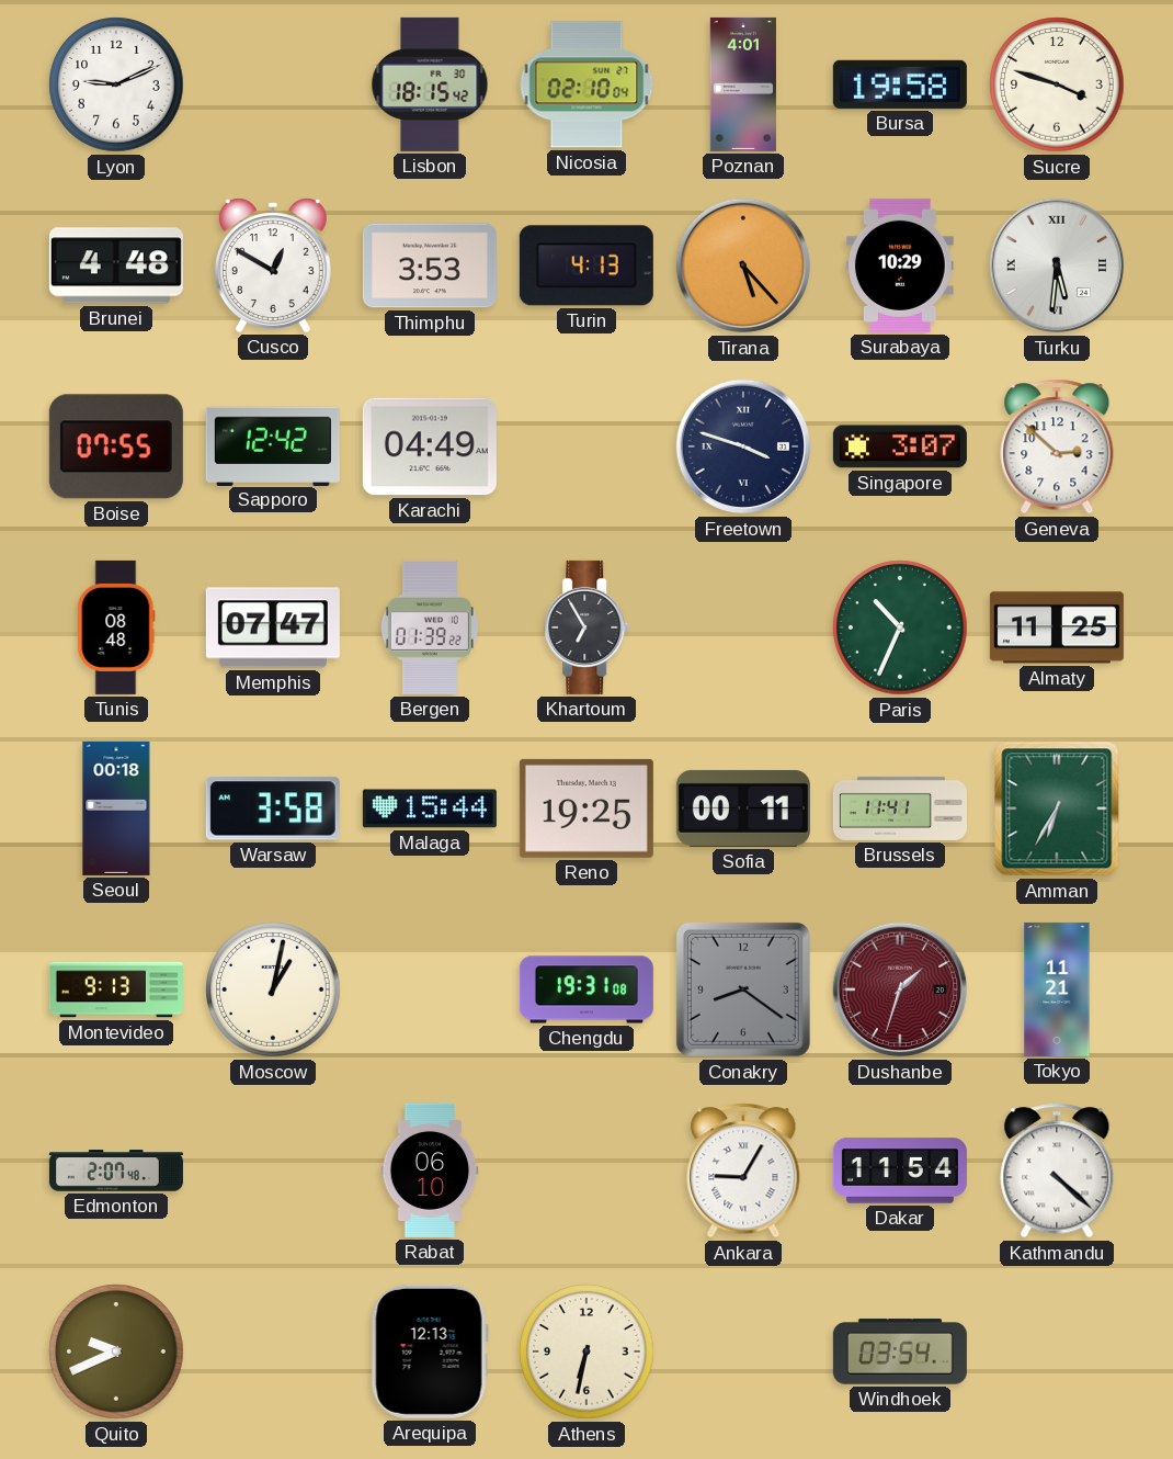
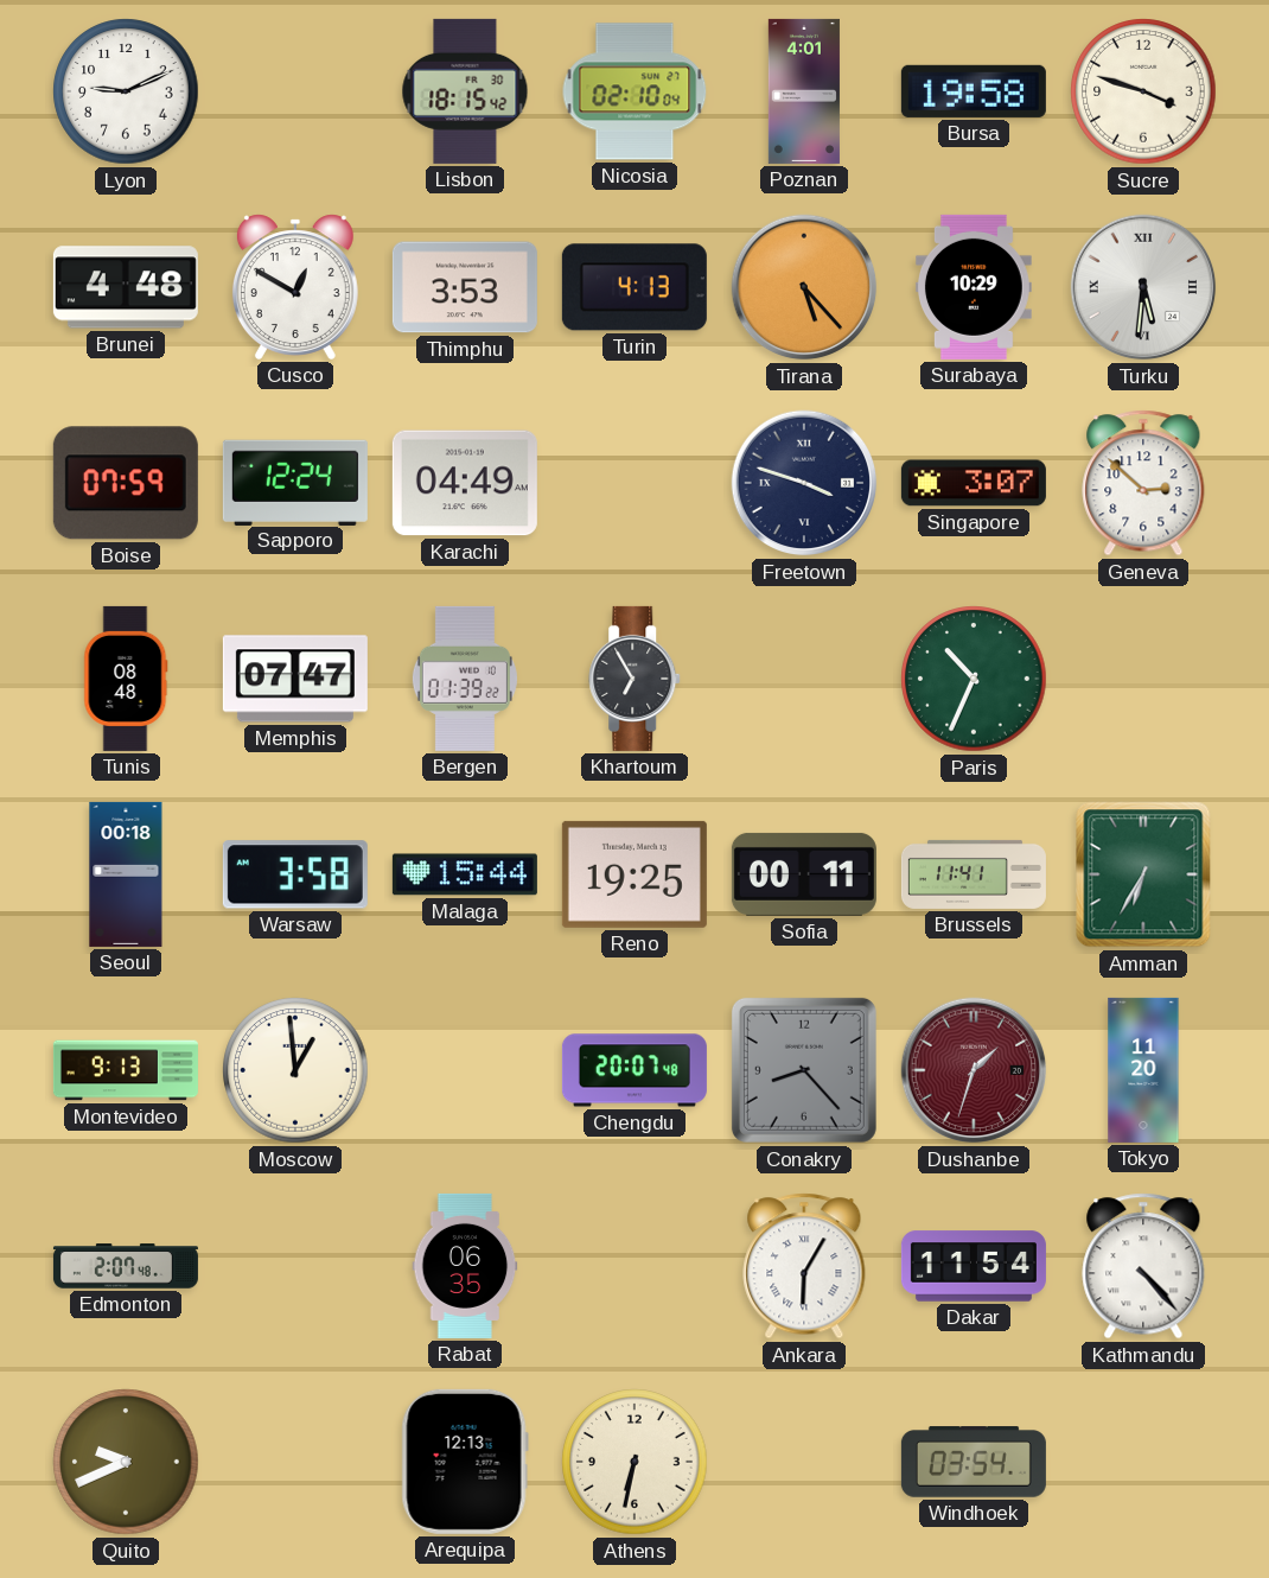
Boise: 07:55 -> 07:59
Sapporo: 12:42 -> 12:24
Almaty: 11:25 -> none
Moscow: 1:02 -> 12:59
Chengdu: 19:31 -> 20:07
Conakry: 8:21 -> 8:23
Tokyo: 11:21 -> 11:20
Rabat: 06:10 -> 06:35
Ankara: 9:05 -> 6:05
Kathmandu: 4:22 -> 4:23
